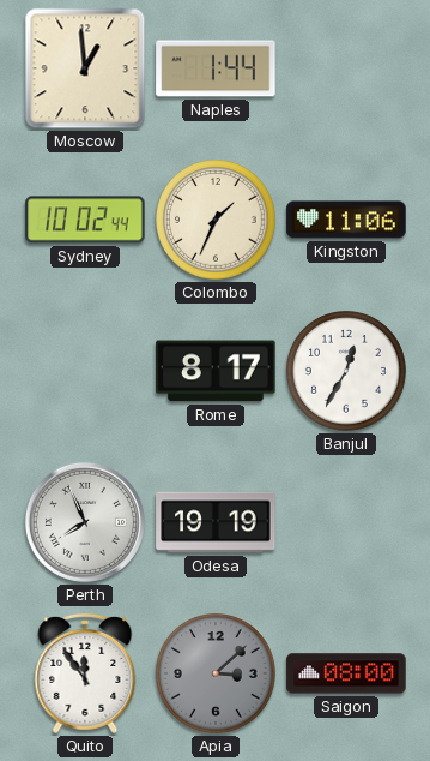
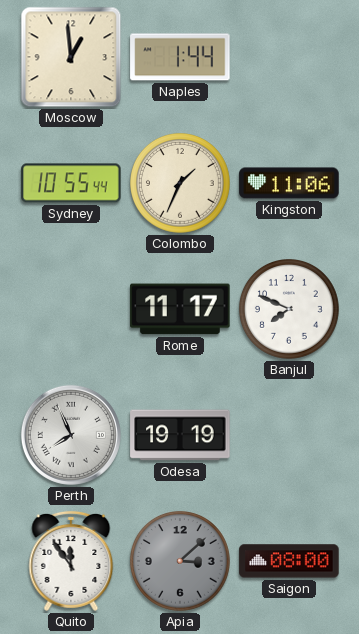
Sydney: 10:02 -> 10:55
Rome: 8:17 -> 11:17
Banjul: 12:35 -> 7:49
